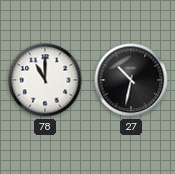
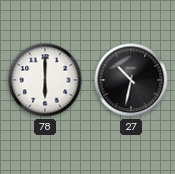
78: 11:00 -> 6:00
